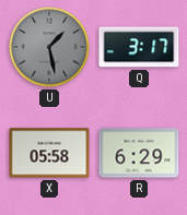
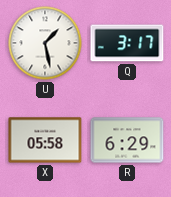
U dial: grey -> white
